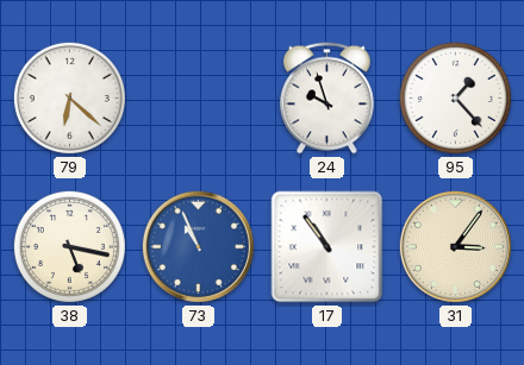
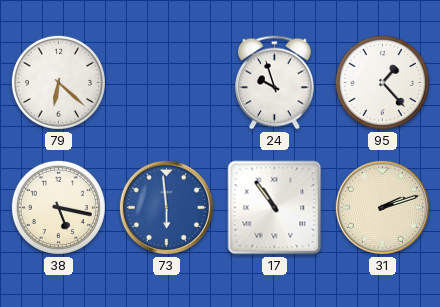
73: 10:56 -> 5:59
31: 3:06 -> 2:12
